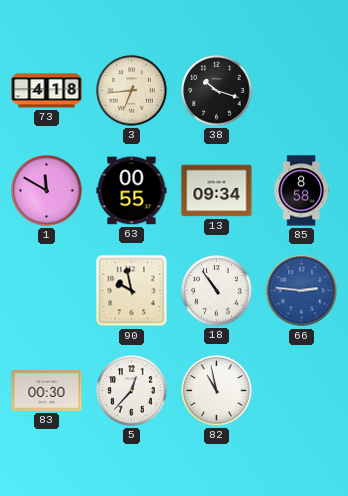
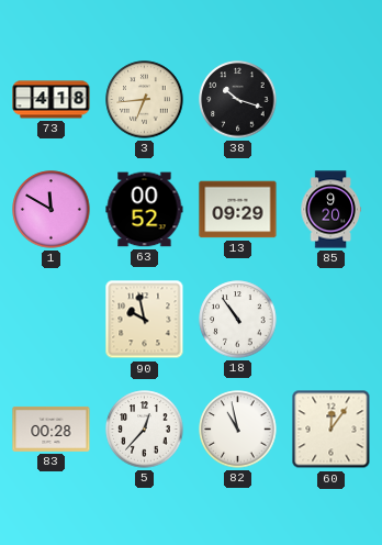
63: 00:55 -> 00:52
13: 09:34 -> 09:29
85: 8:58 -> 9:20
66: 2:46 -> none
83: 00:30 -> 00:28
60: none -> 12:06
